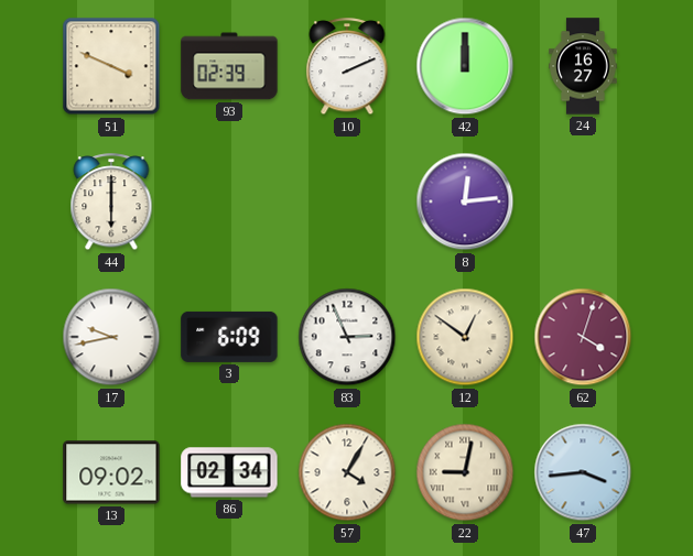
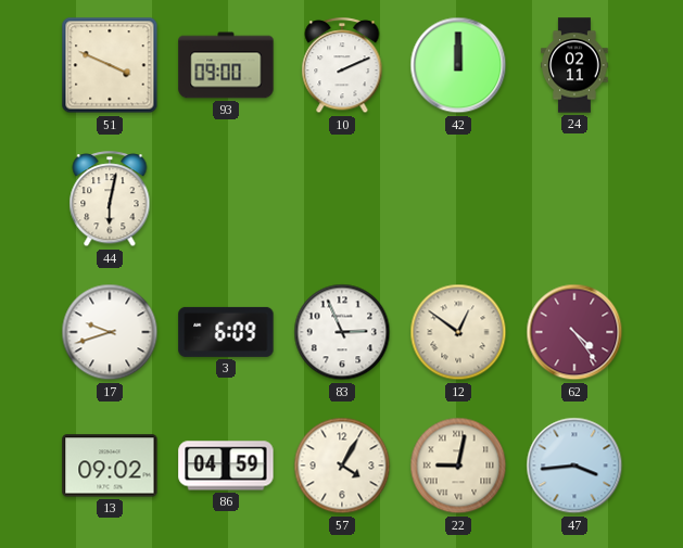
93: 02:39 -> 09:00
24: 16:27 -> 02:11
44: 6:00 -> 6:02
8: 12:14 -> none
17: 9:43 -> 9:42
62: 4:03 -> 4:24
86: 02:34 -> 04:59
